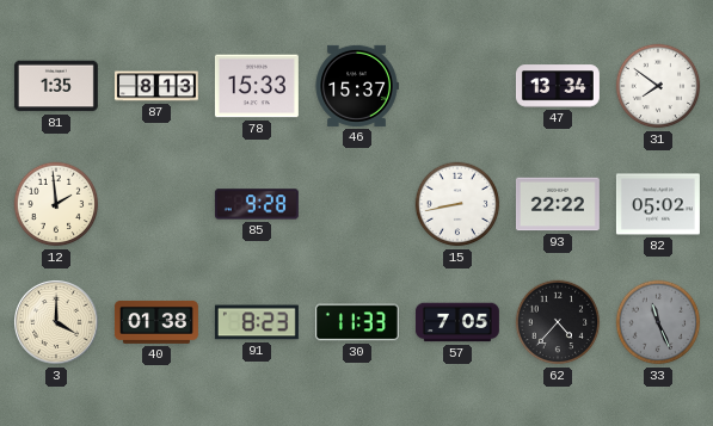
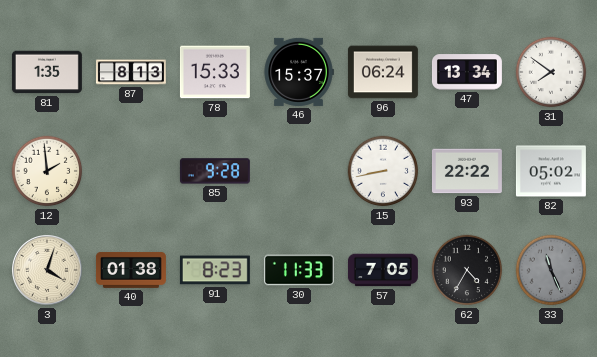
96: none -> 06:24
3: 4:00 -> 4:03
62: 4:37 -> 4:35
